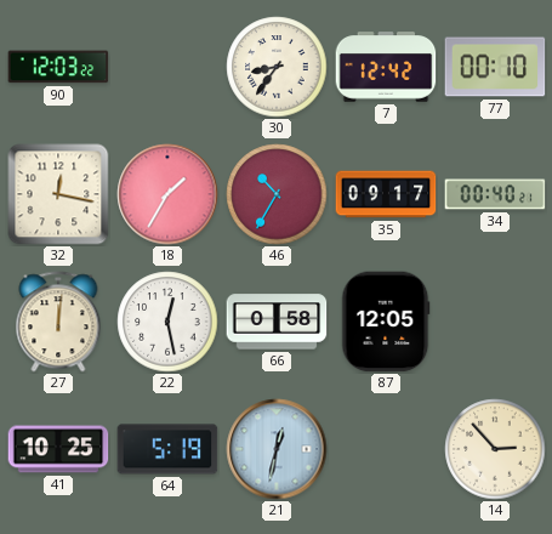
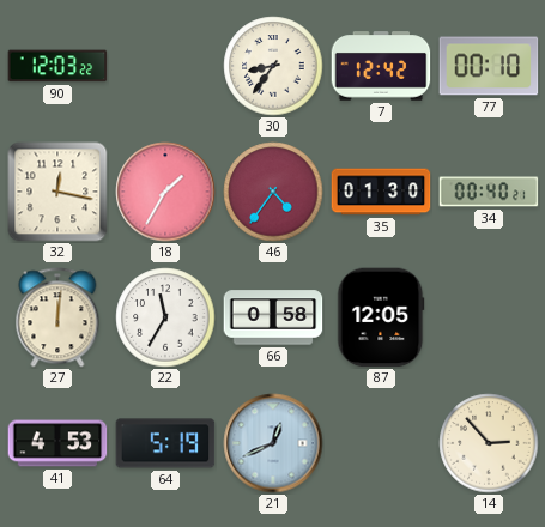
46: 10:35 -> 4:36
35: 09:17 -> 01:30
22: 12:28 -> 11:35
41: 10:25 -> 4:53
21: 12:32 -> 12:41
